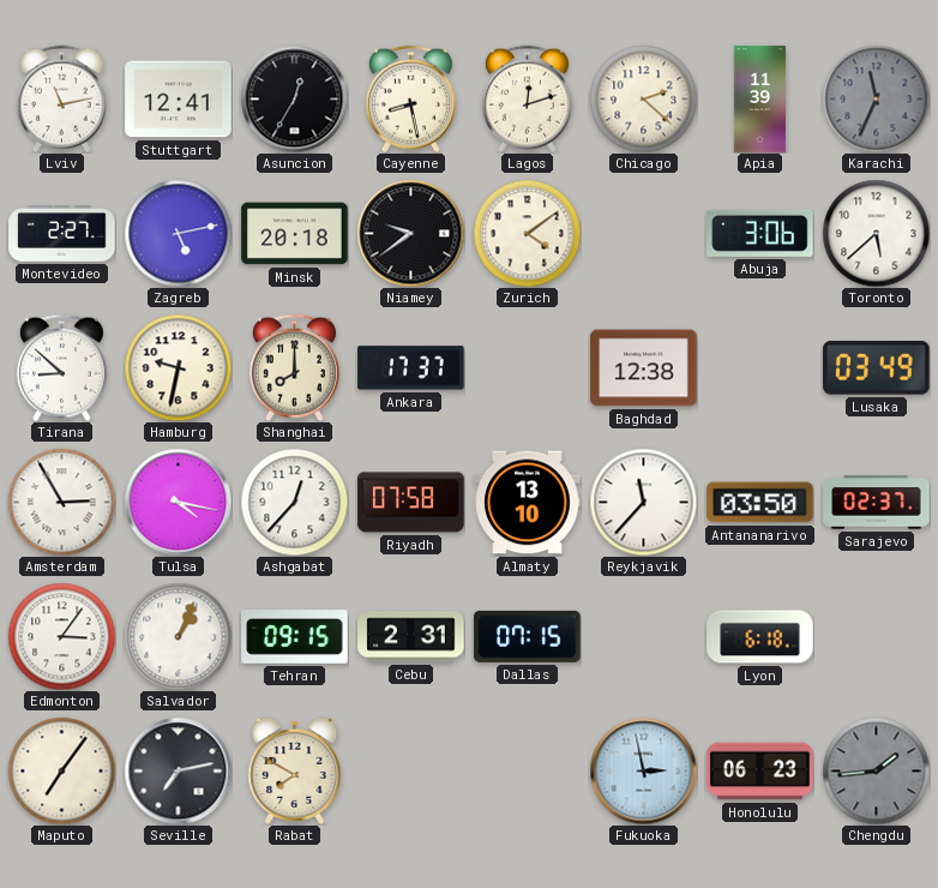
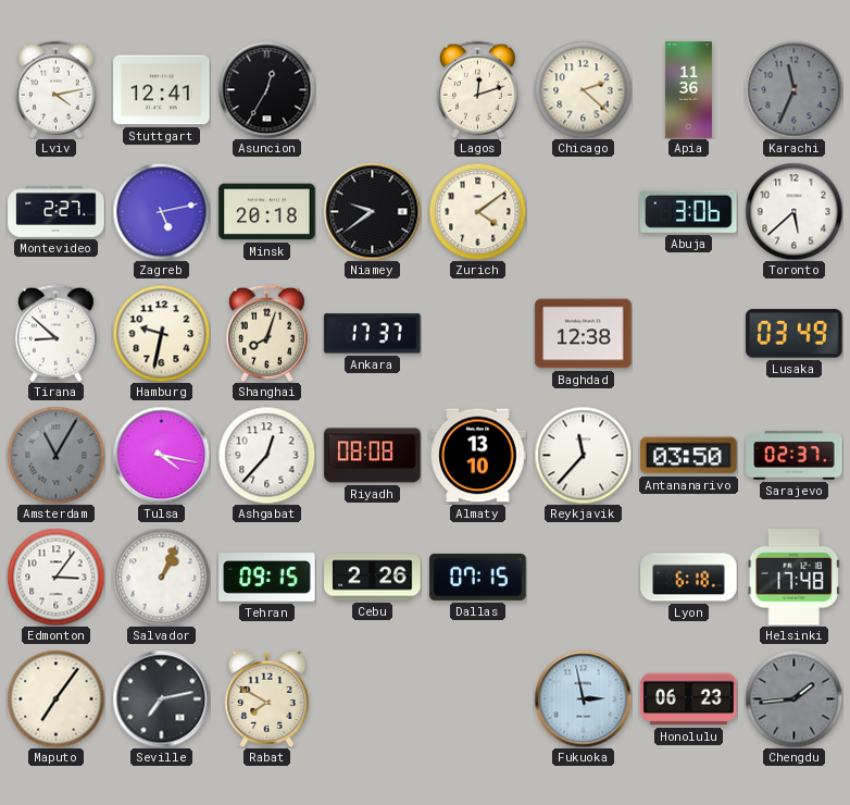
Lviv: 11:13 -> 4:13
Cayenne: 8:28 -> none
Apia: 11:39 -> 11:36
Shanghai: 8:00 -> 8:03
Amsterdam: 2:55 -> 11:05
Amsterdam dial: white -> grey
Riyadh: 07:58 -> 08:08
Cebu: 2:31 -> 2:26
Helsinki: none -> 17:48
